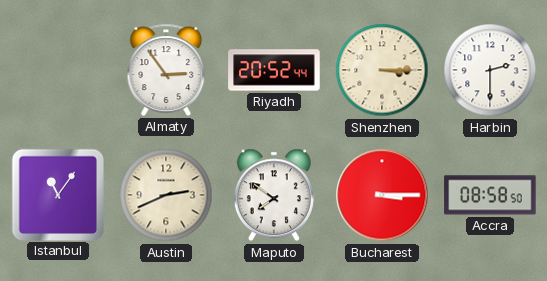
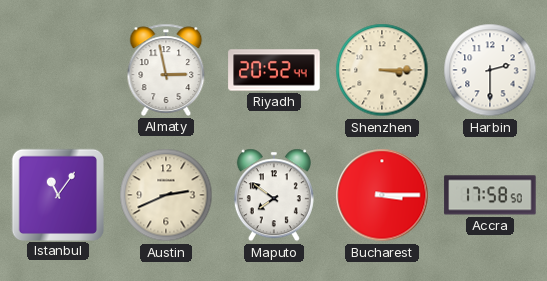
Almaty: 2:54 -> 2:58
Accra: 08:58 -> 17:58
